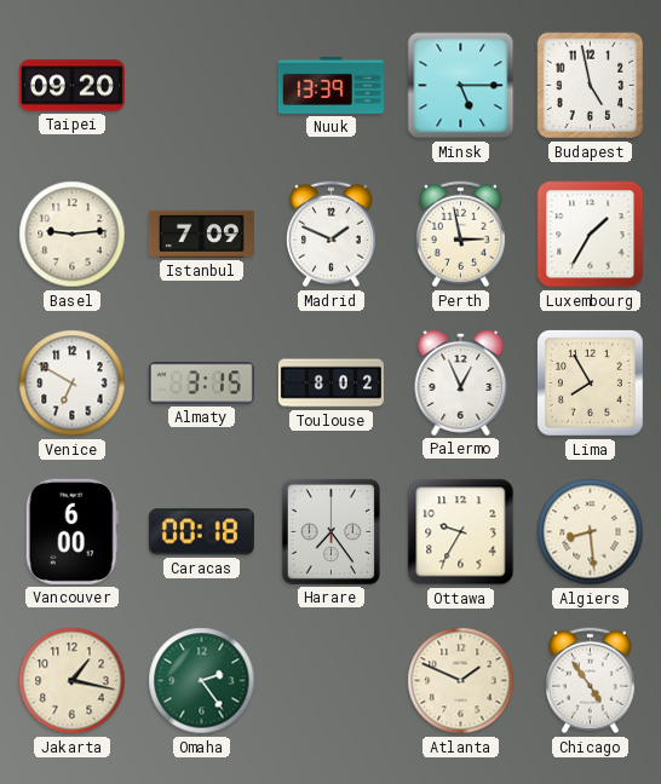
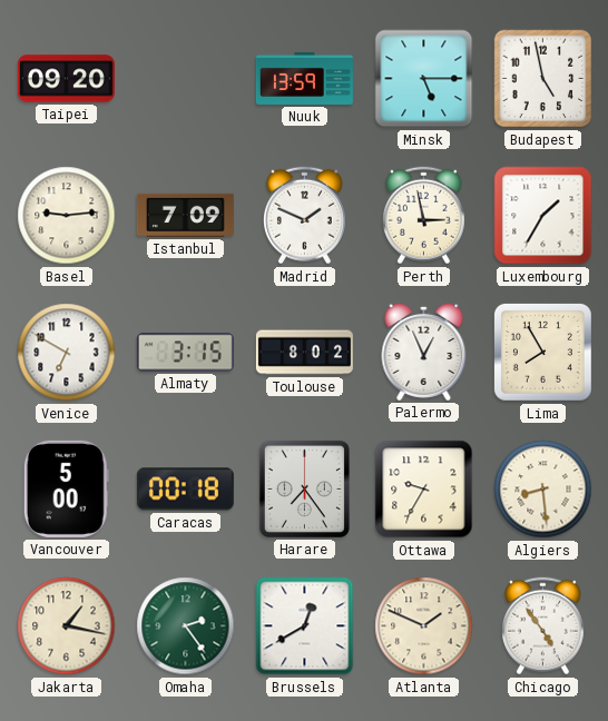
Nuuk: 13:39 -> 13:59
Vancouver: 6:00 -> 5:00
Brussels: none -> 12:40
